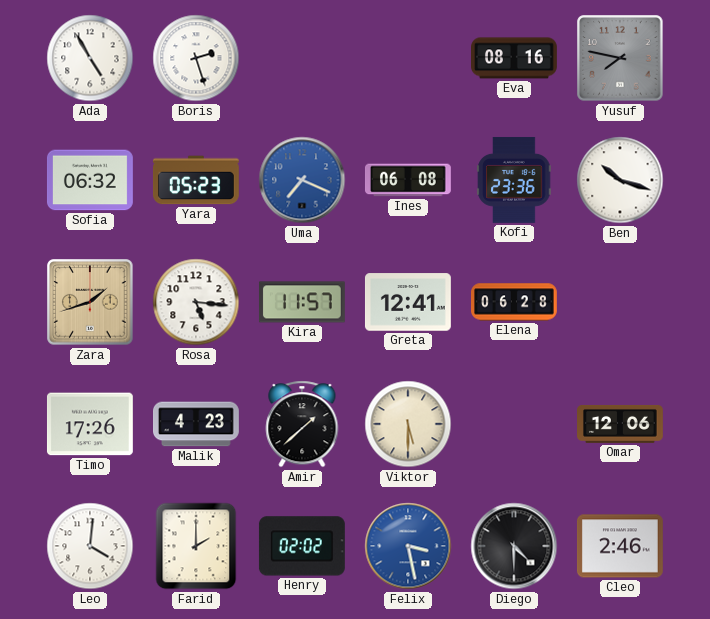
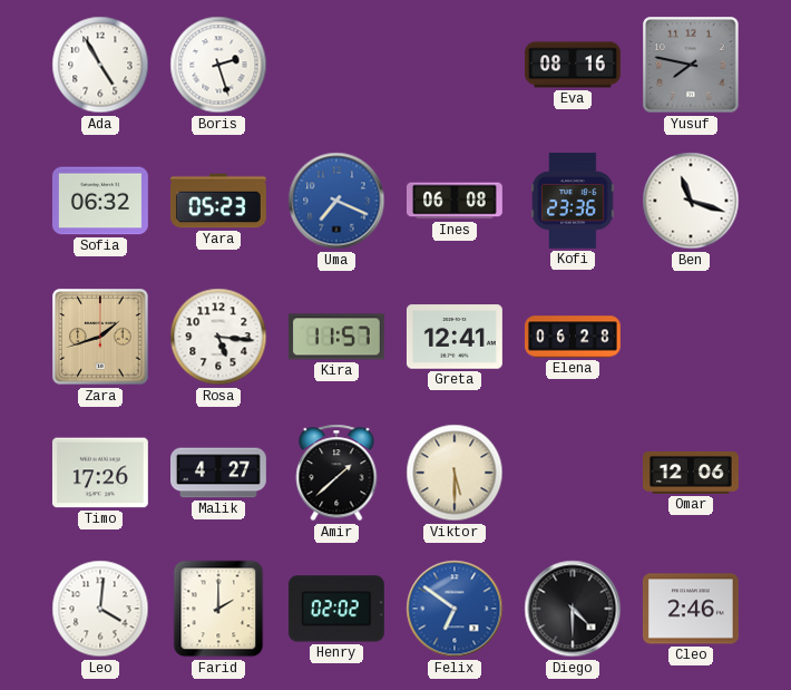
Ben: 10:18 -> 11:18
Malik: 4:23 -> 4:27
Felix: 3:28 -> 6:51
